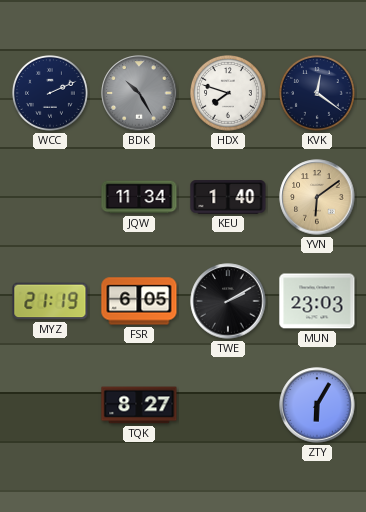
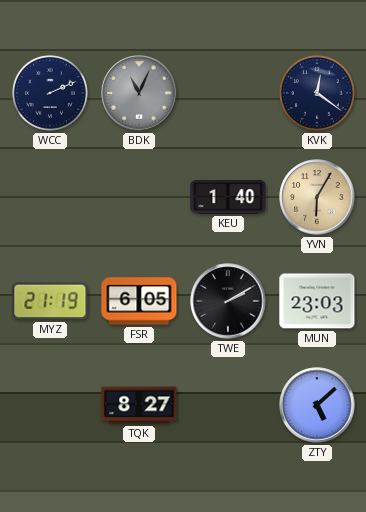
BDK: 10:25 -> 11:04
HDX: 7:48 -> none
JQW: 11:34 -> none
YVN: 6:09 -> 6:05
ZTY: 6:05 -> 5:08
